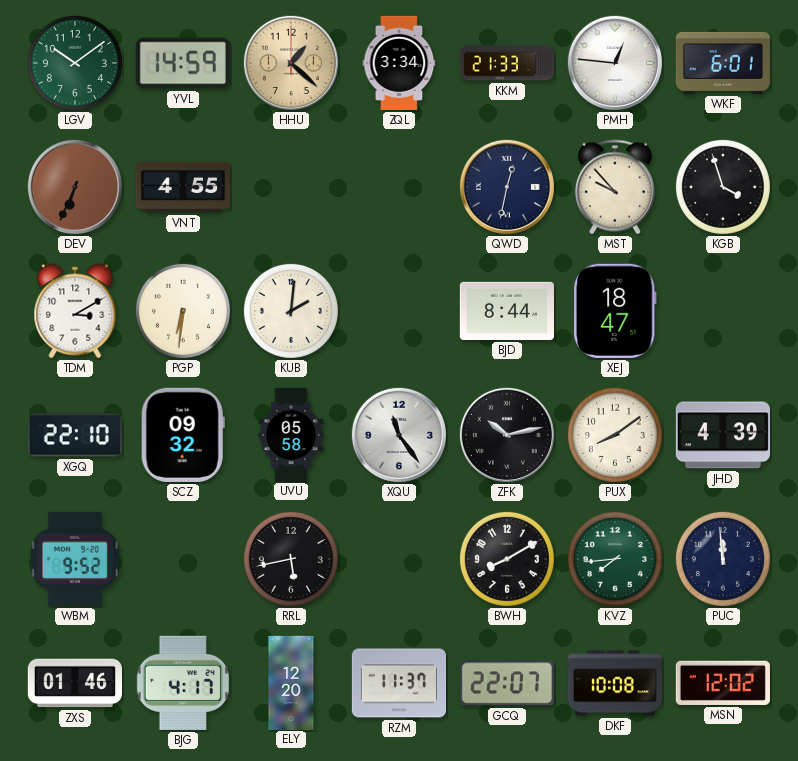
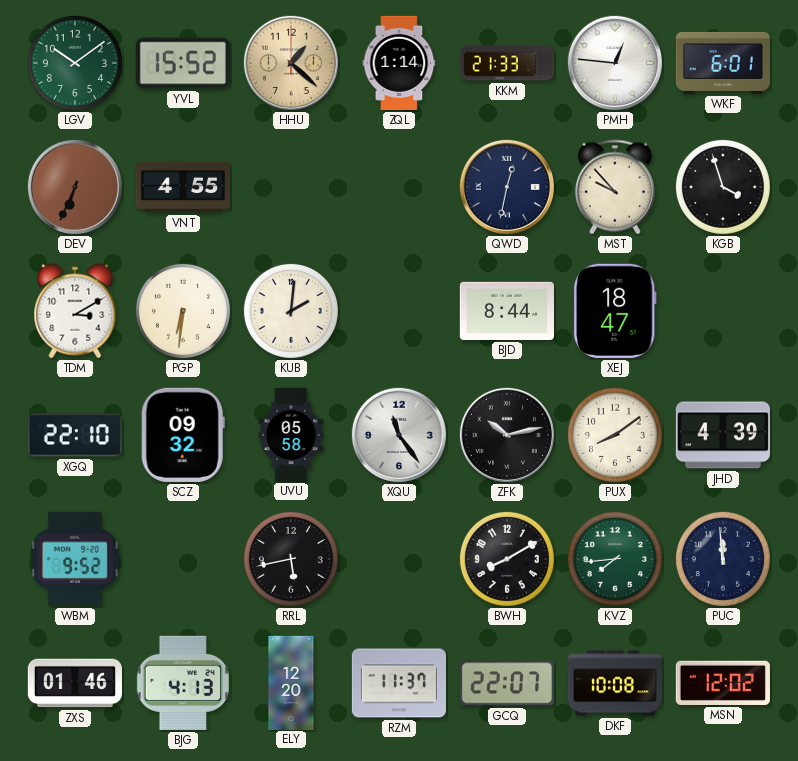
YVL: 14:59 -> 15:52
ZQL: 3:34 -> 1:14
BJG: 4:17 -> 4:13
